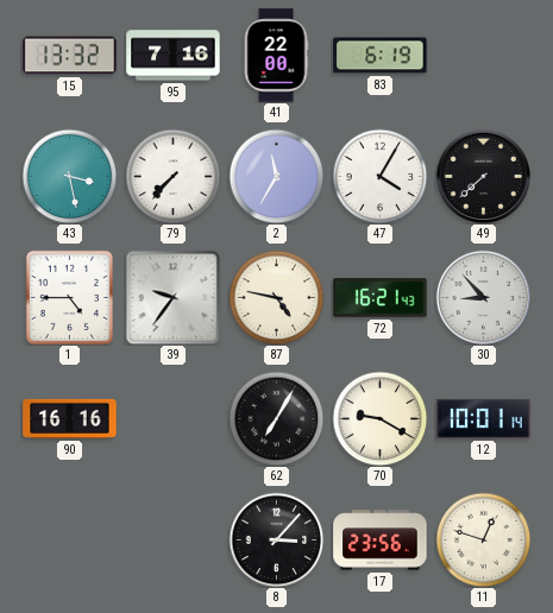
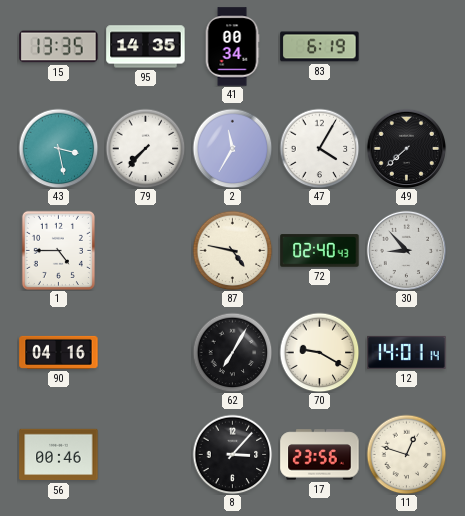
15: 13:32 -> 13:35
95: 7:16 -> 14:35
41: 22:00 -> 00:34
39: 9:36 -> none
72: 16:21 -> 02:40
90: 16:16 -> 04:16
12: 10:01 -> 14:01
56: none -> 00:46
